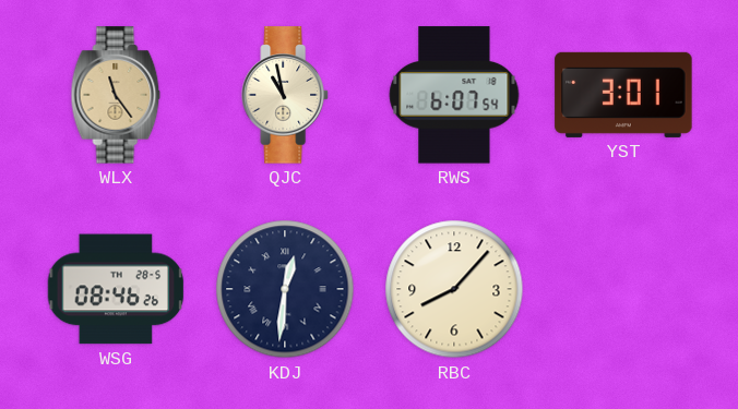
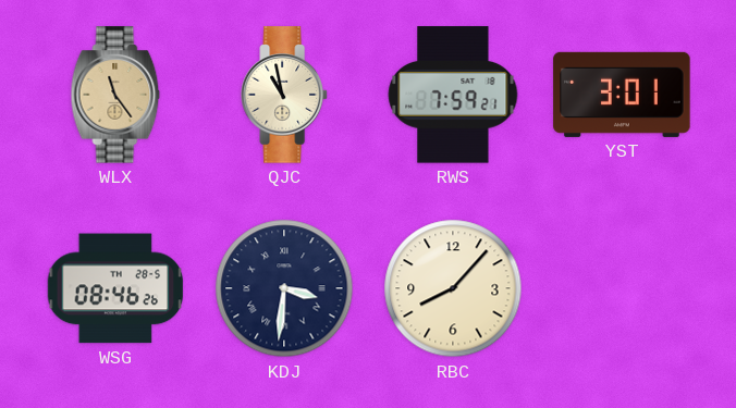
RWS: 6:07 -> 7:59
KDJ: 12:31 -> 3:31
